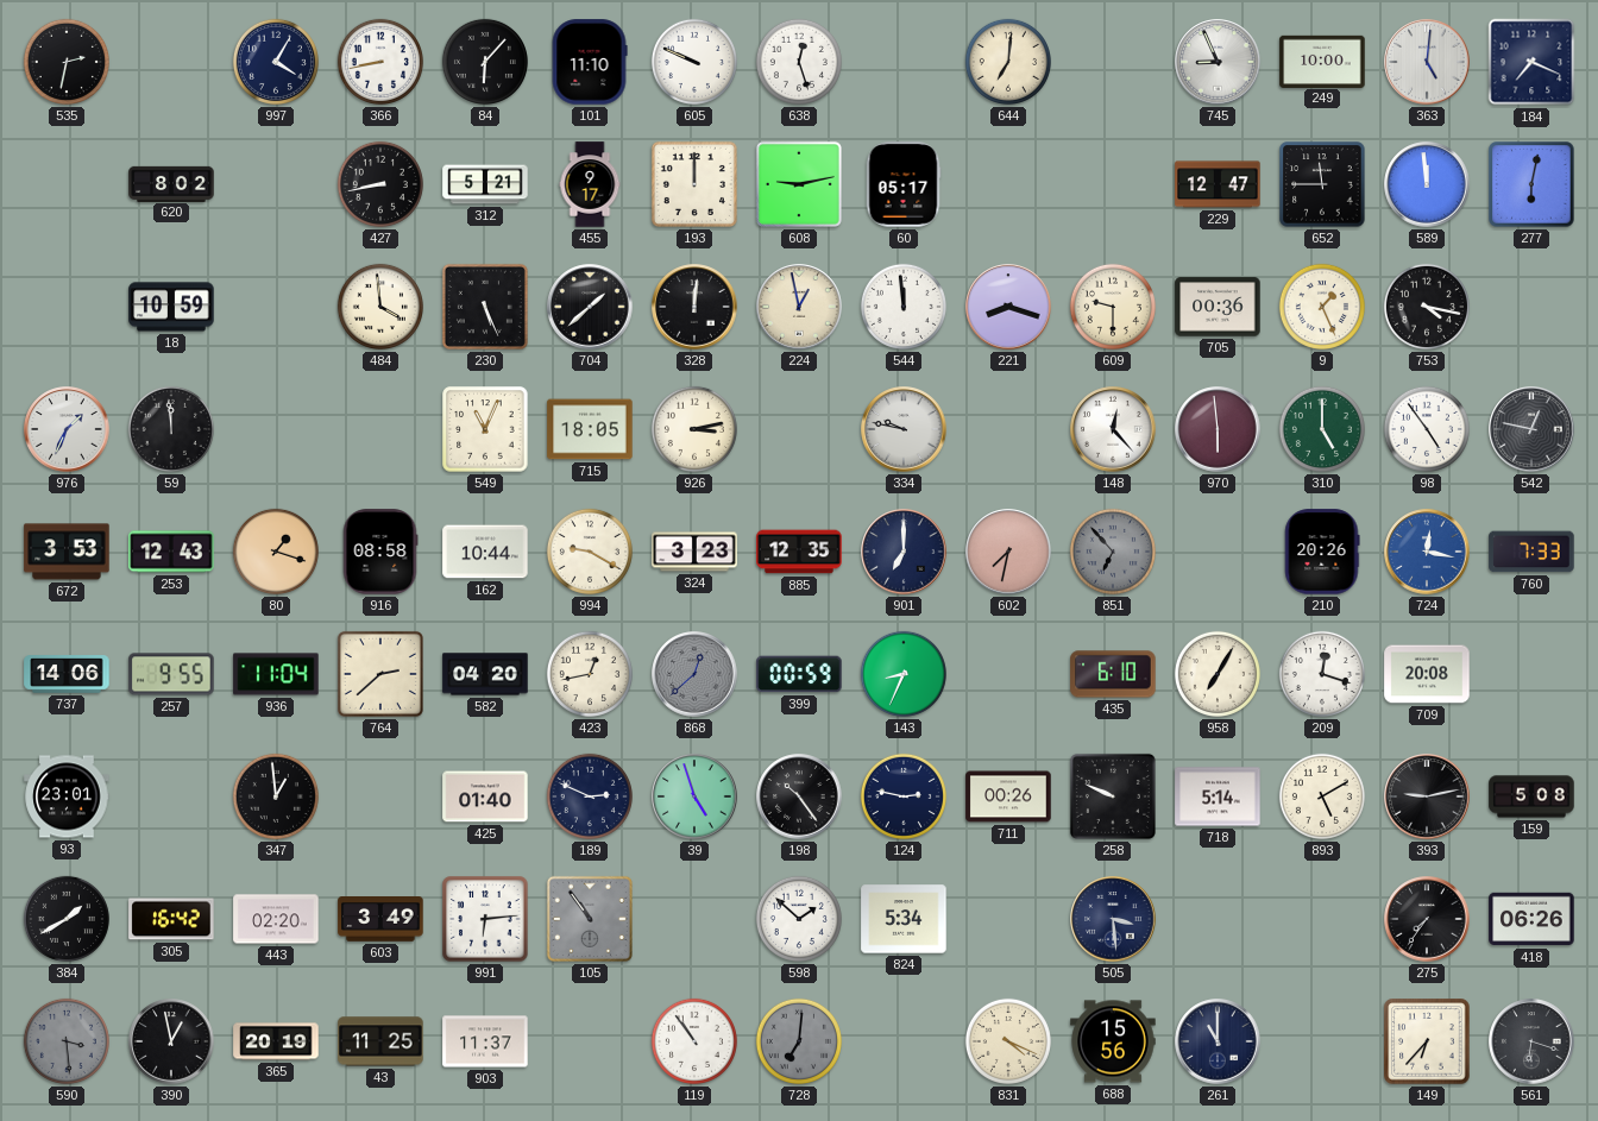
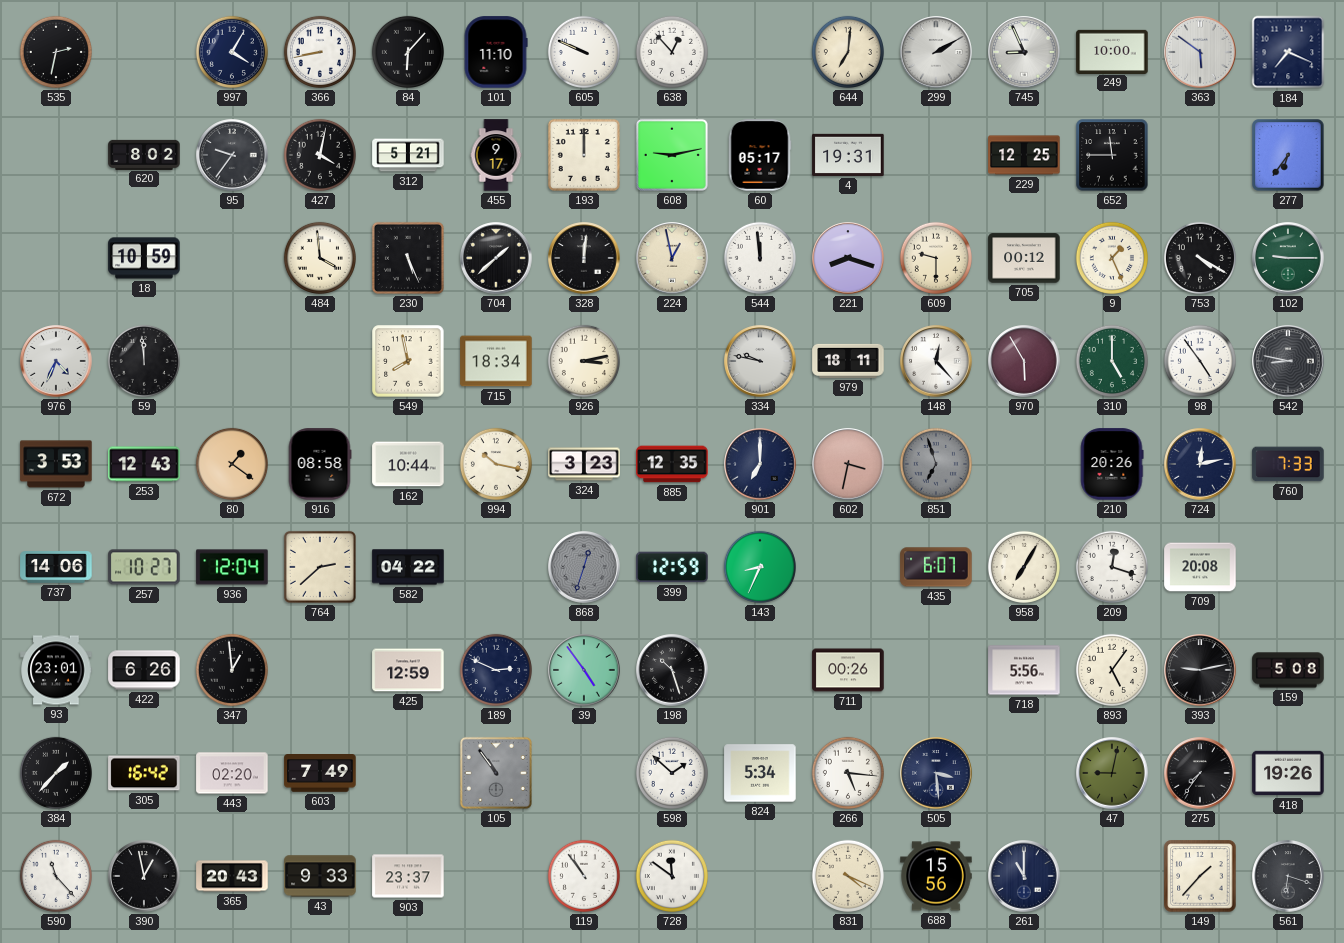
638: 12:27 -> 12:53
299: none -> 2:10
363: 5:01 -> 5:51
95: none -> 9:36
427: 8:43 -> 4:02
4: none -> 19:31
229: 12:47 -> 12:25
589: 11:59 -> none
277: 6:02 -> 6:36
705: 00:36 -> 00:12
753: 4:17 -> 4:20
102: none -> 9:15
976: 1:34 -> 4:34
549: 11:04 -> 7:58
715: 18:05 -> 18:34
979: none -> 18:11
970: 5:59 -> 5:55
542: 12:47 -> 8:47
80: 1:18 -> 1:21
994: 9:20 -> 10:17
602: 7:32 -> 3:32
851: 6:53 -> 6:57
724: 12:17 -> 12:13
724 dial: blue -> navy
257: 9:55 -> 10:27
936: 11:04 -> 12:04
582: 04:20 -> 04:22
423: 12:43 -> none
868: 12:38 -> 12:33
399: 00:59 -> 12:59
435: 6:10 -> 6:07
422: none -> 6:26
425: 01:40 -> 12:59
39: 4:57 -> 4:54
198: 10:24 -> 10:27
124: 2:47 -> none
258: 9:49 -> none
718: 5:14 -> 5:56
893: 5:10 -> 5:06
384: 1:40 -> 1:37
603: 3:49 -> 7:49
991: 6:14 -> none
266: none -> 5:16
47: none -> 9:02
418: 06:26 -> 19:26
590: 3:29 -> 11:23
590 dial: grey -> white
365: 20:19 -> 20:43
43: 11:25 -> 9:33
903: 11:37 -> 23:37
728: 7:01 -> 11:51
728 dial: grey -> white
149: 6:37 -> 1:37
